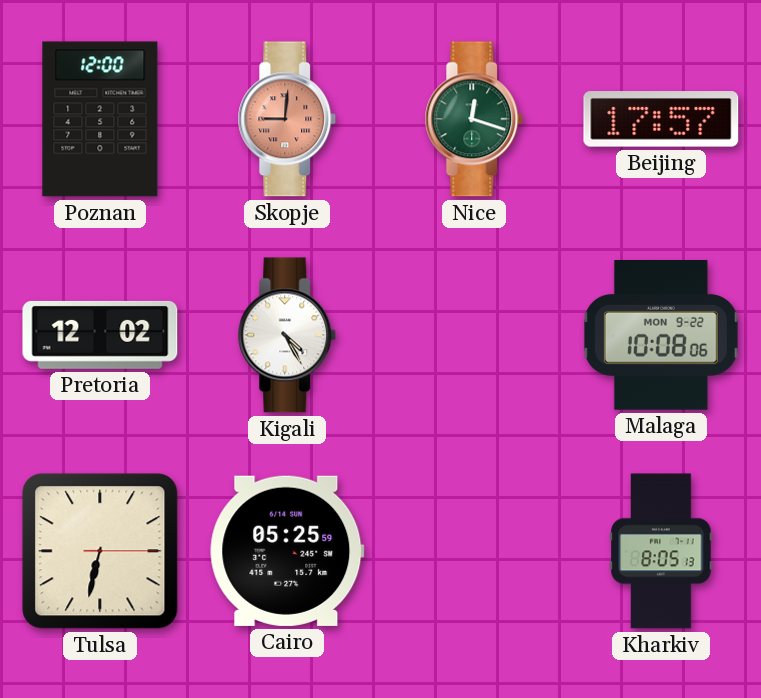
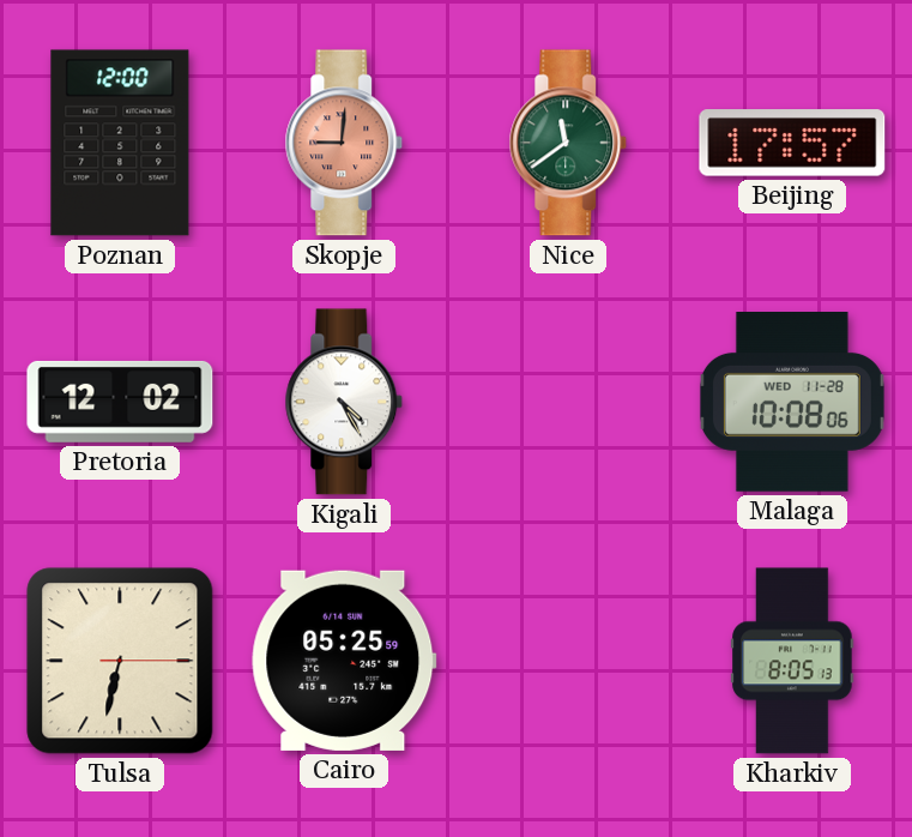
Nice: 12:18 -> 11:39
Malaga date: MON 9-22 -> WED 11-28
